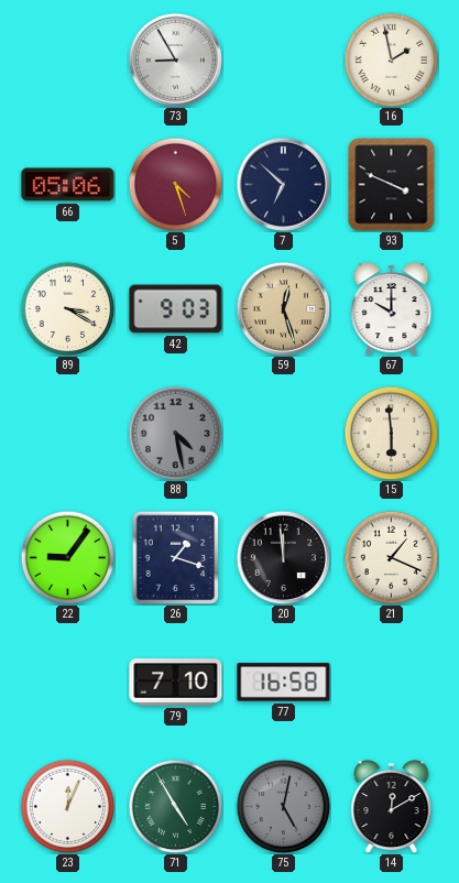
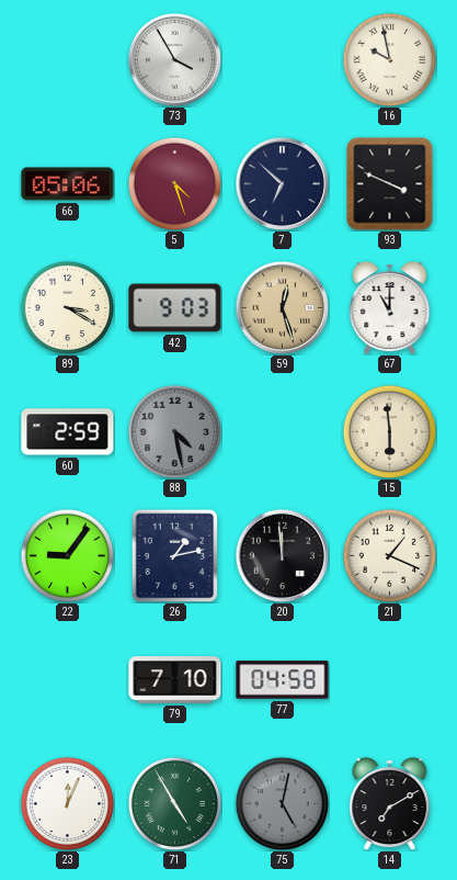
73: 8:55 -> 3:55
16: 1:58 -> 9:58
67: 10:00 -> 11:00
60: none -> 2:59
26: 1:18 -> 1:13
77: 16:58 -> 04:58
14: 12:10 -> 7:10
